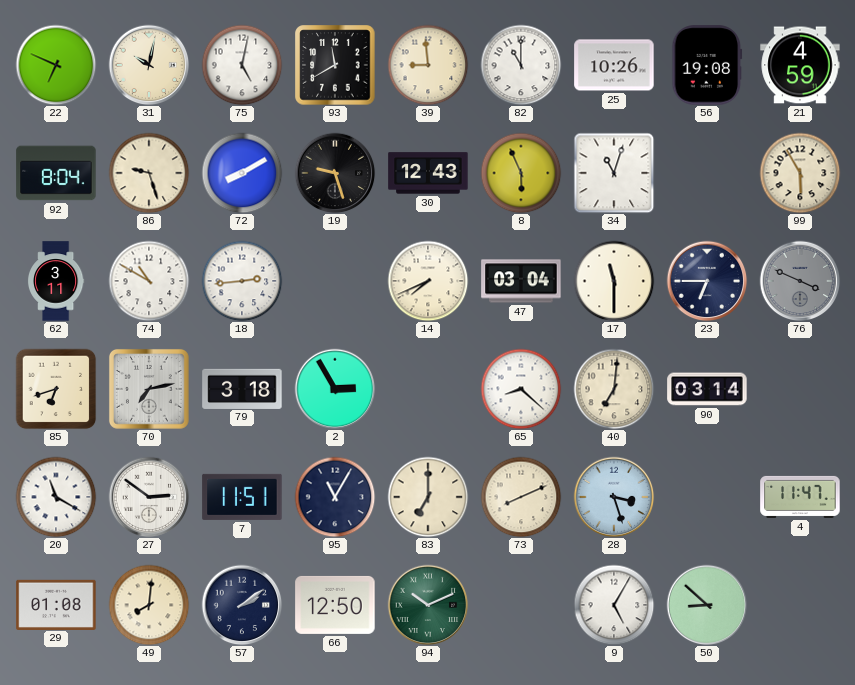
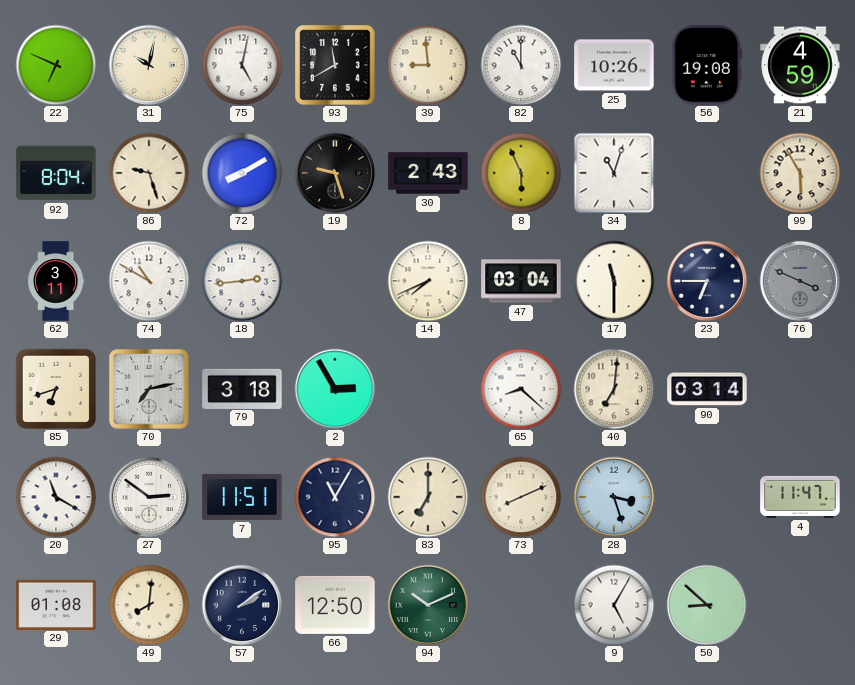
30: 12:43 -> 2:43
